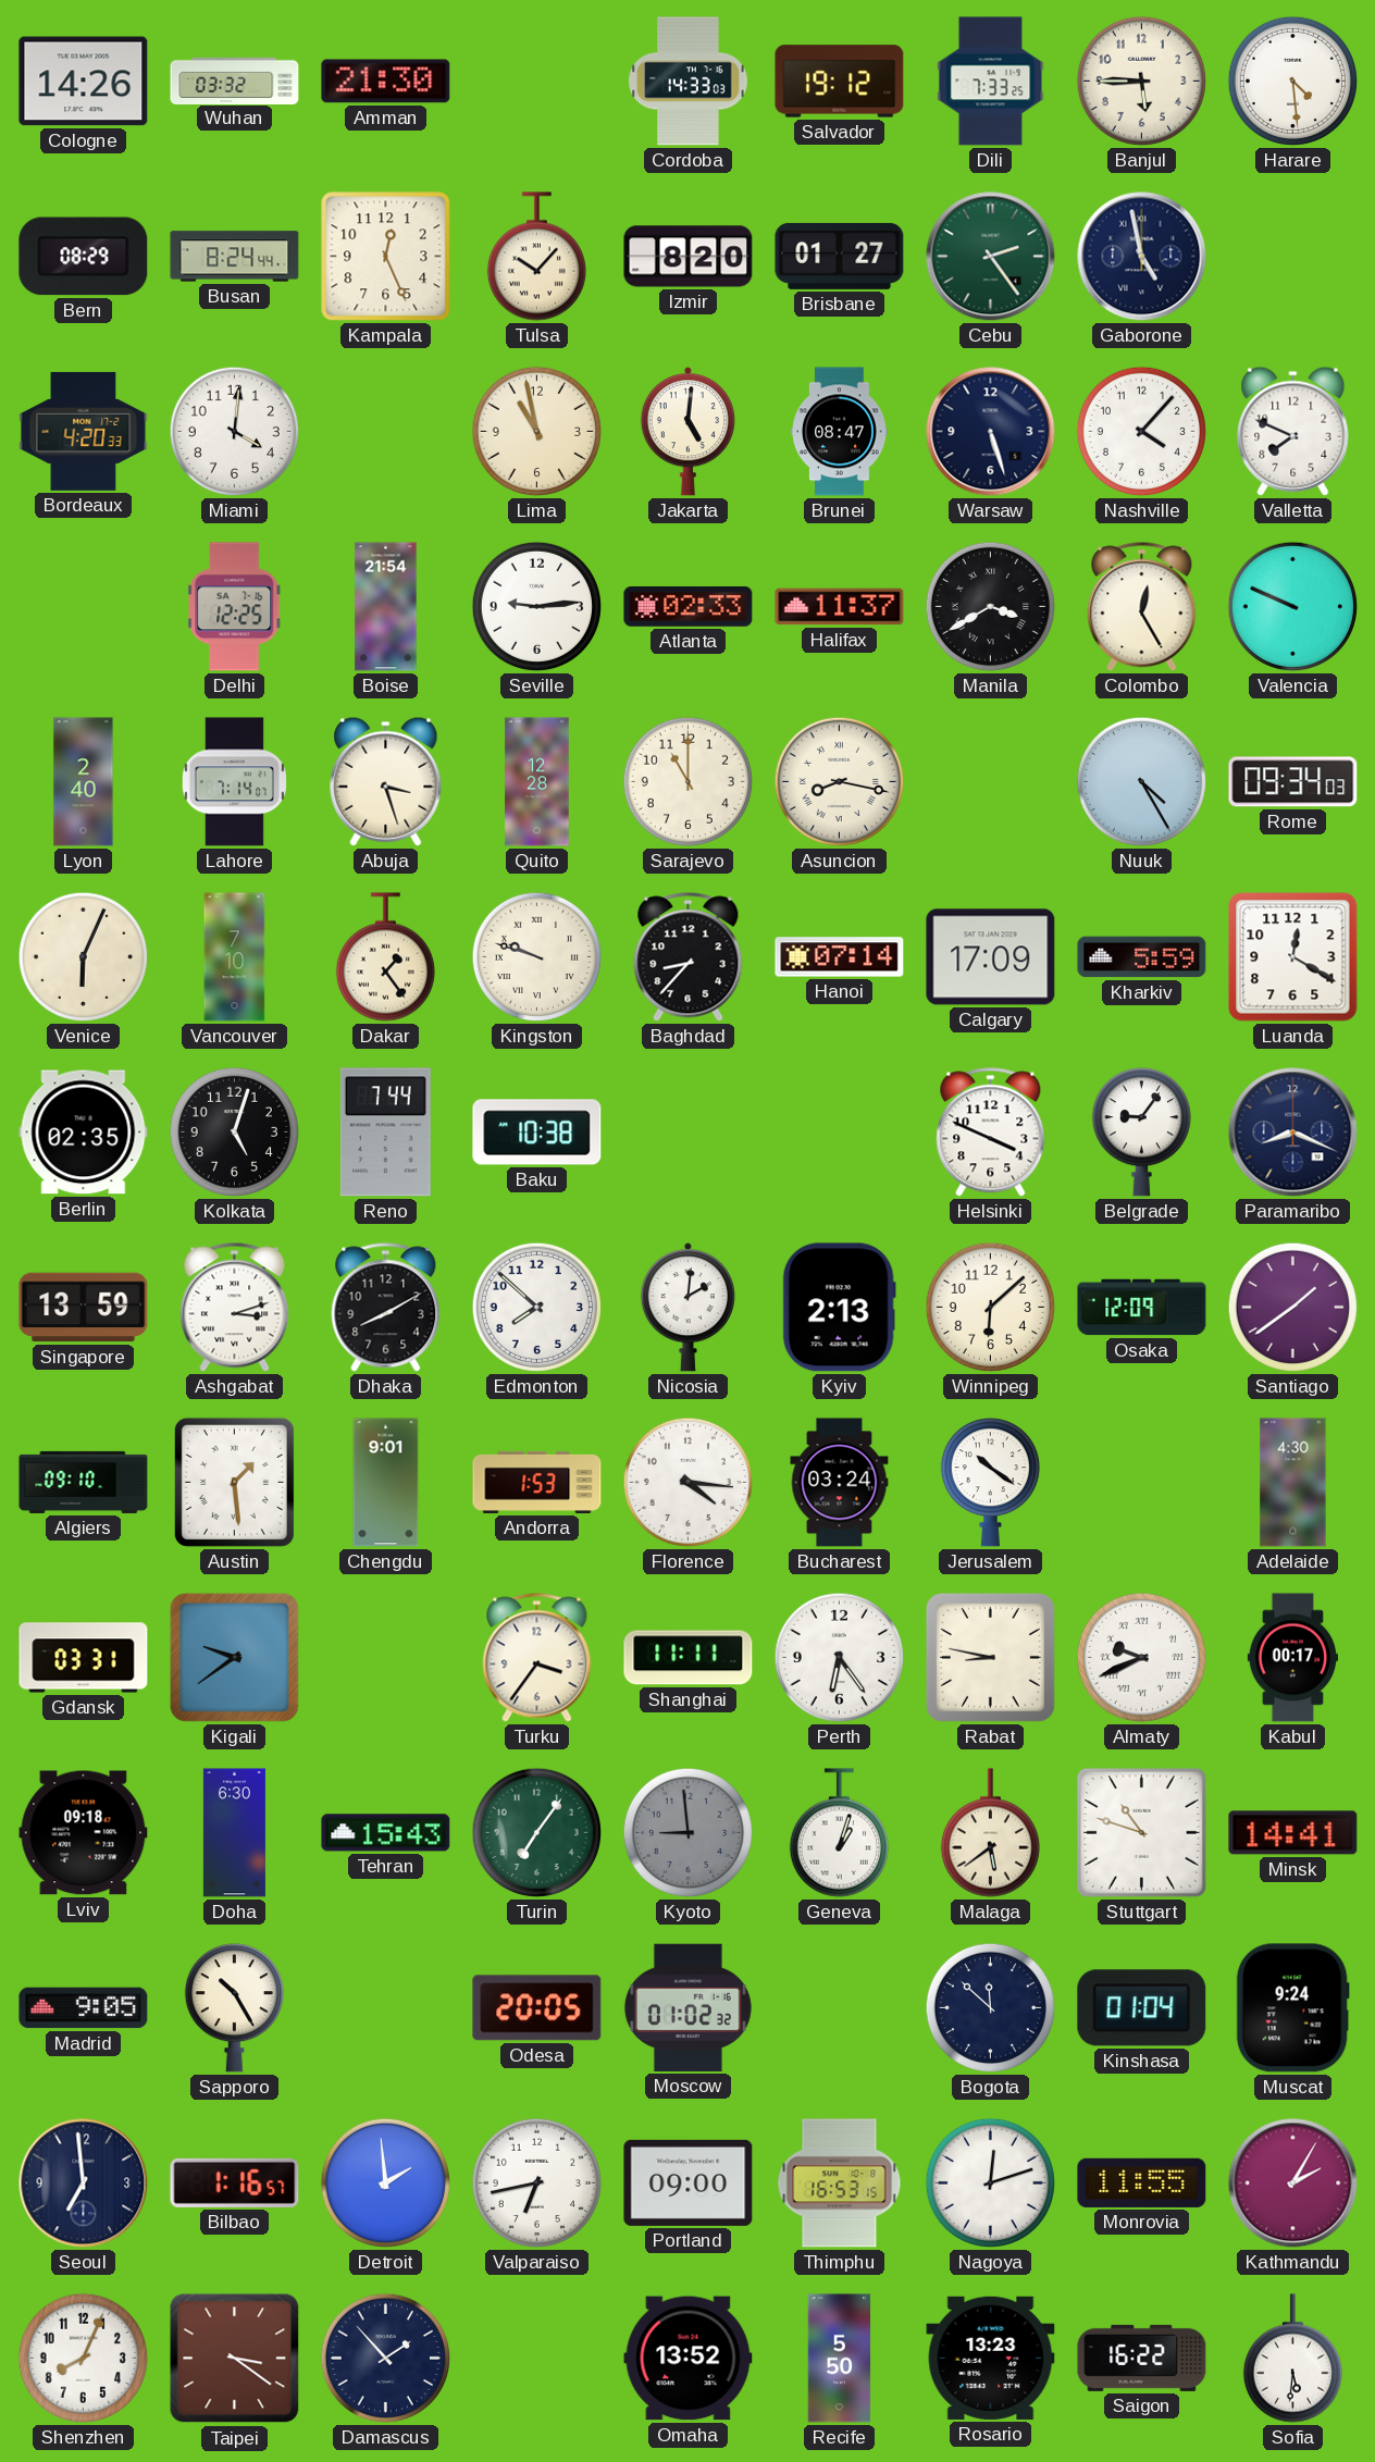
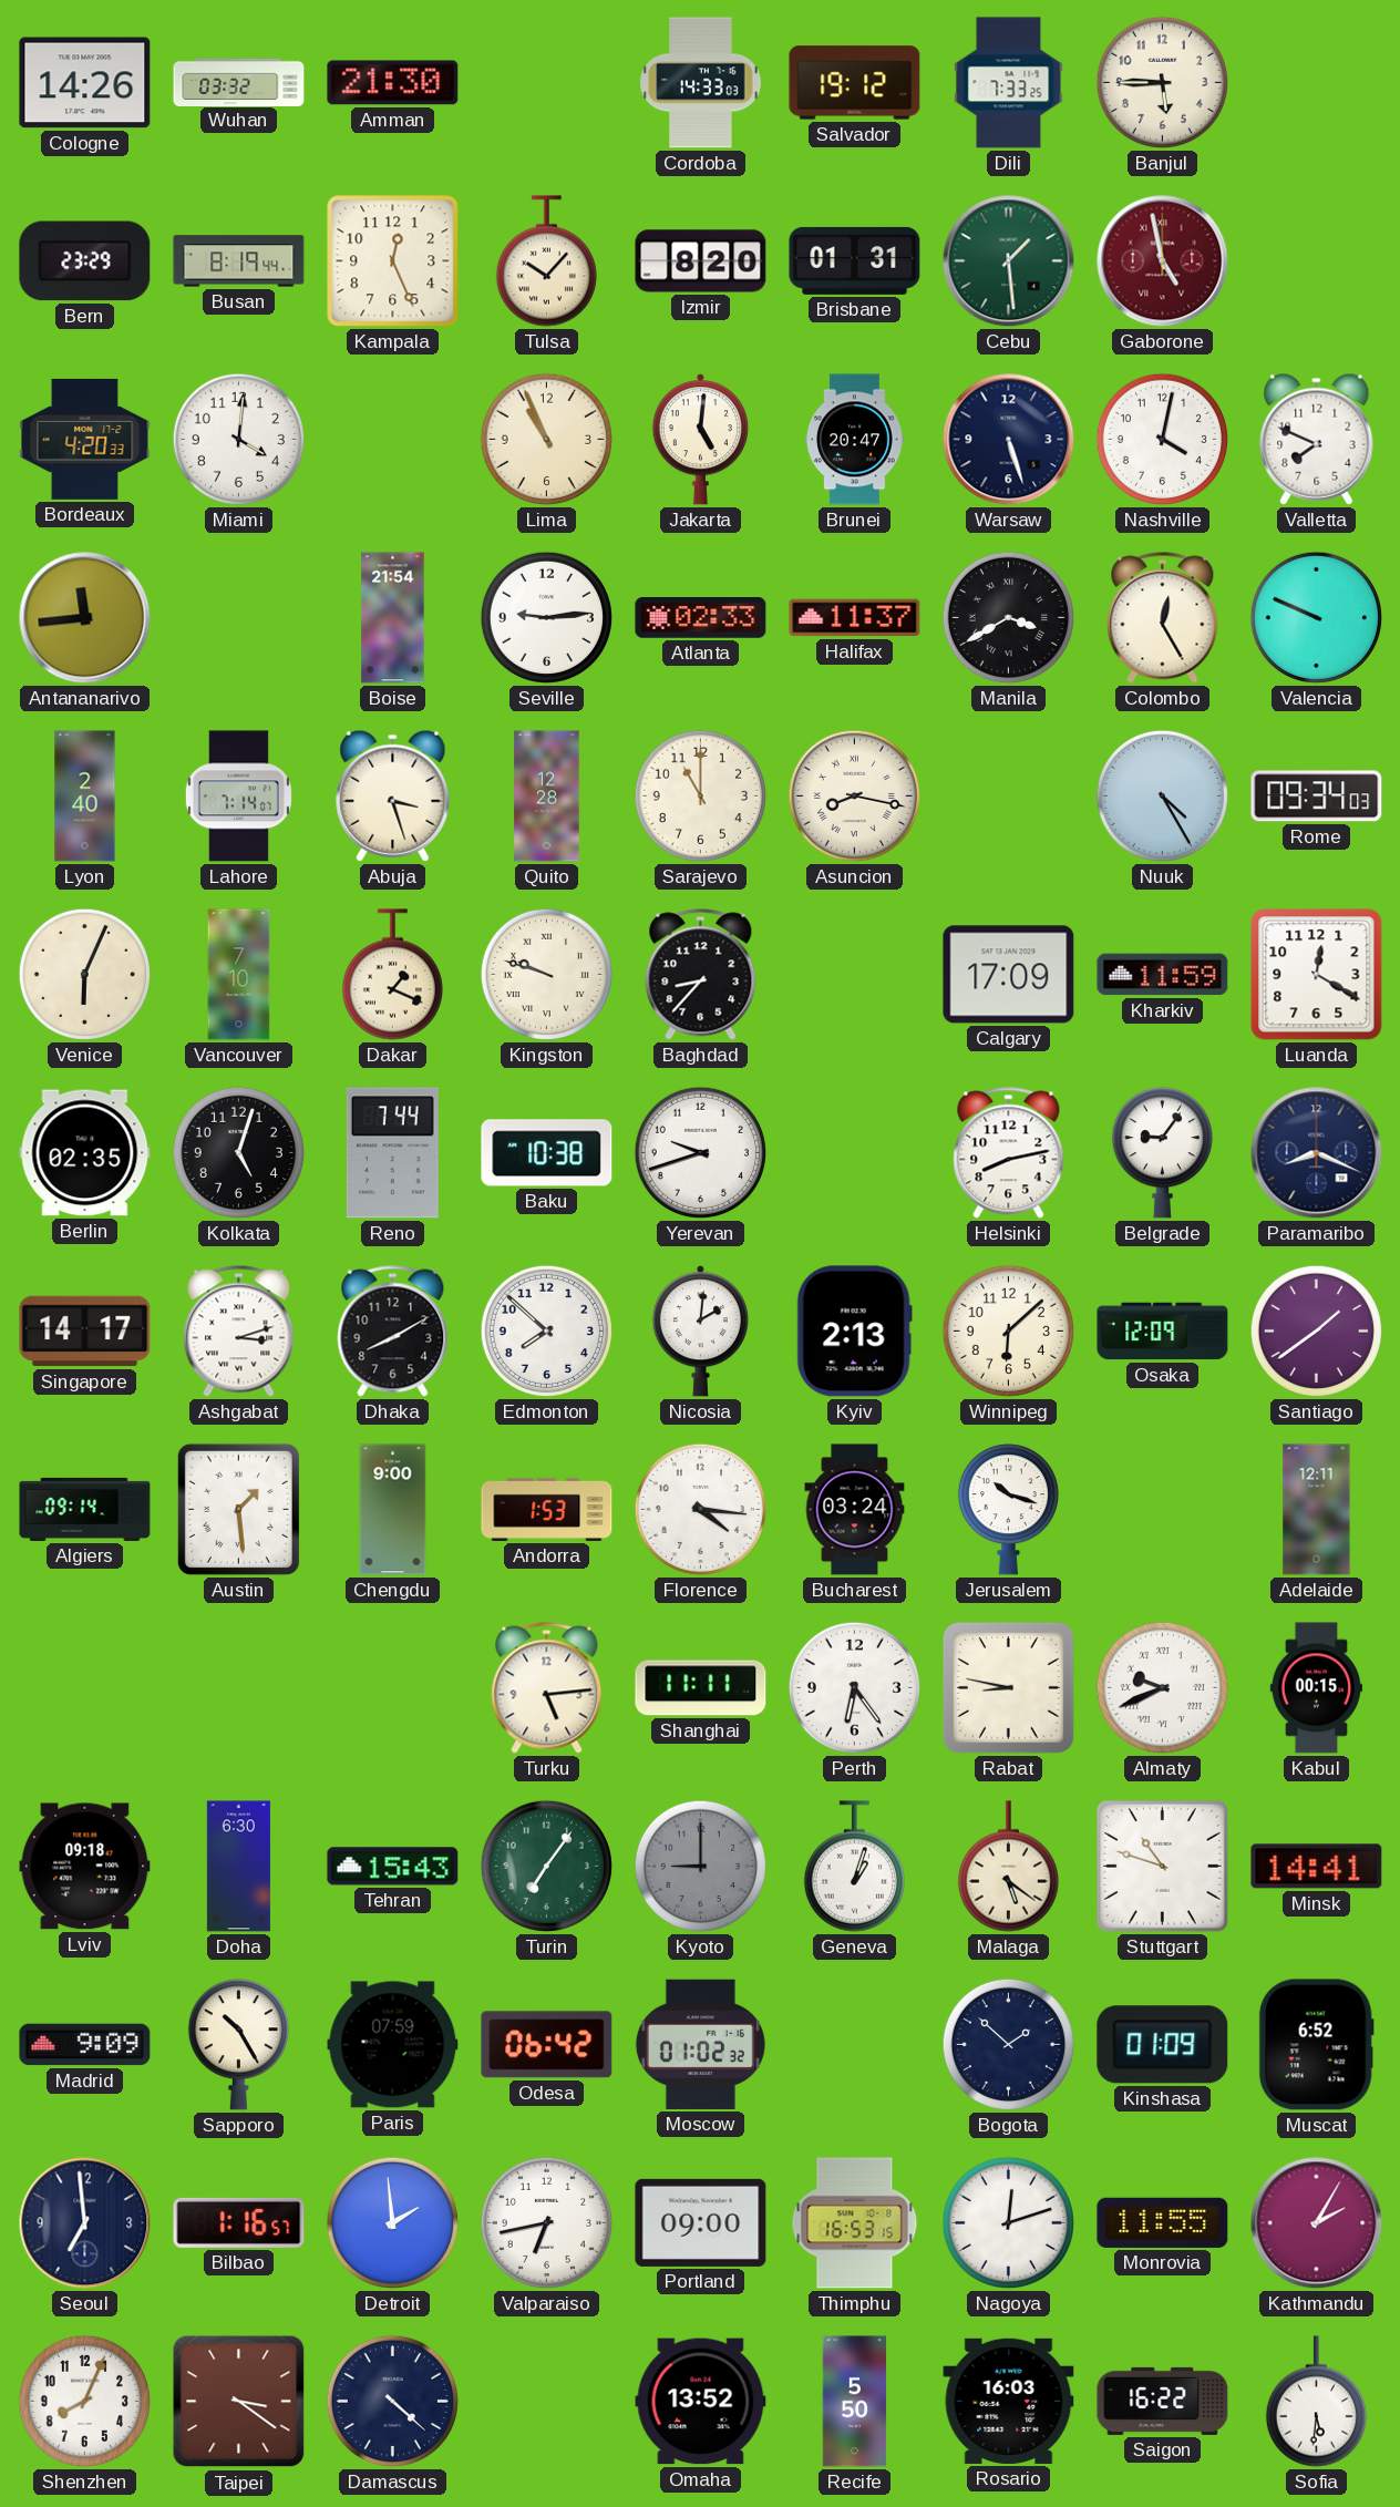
Harare: 4:29 -> none
Bern: 08:29 -> 23:29
Busan: 8:24 -> 8:19
Brisbane: 01:27 -> 01:31
Cebu: 2:24 -> 1:29
Gaborone dial: navy -> burgundy
Lima: 10:58 -> 10:56
Brunei: 08:47 -> 20:47
Nashville: 4:07 -> 4:02
Antananarivo: none -> 11:44
Delhi: 12:25 -> none
Dakar: 1:24 -> 1:19
Hanoi: 07:14 -> none
Kharkiv: 5:59 -> 11:59
Yerevan: none -> 9:42
Helsinki: 3:49 -> 8:13
Singapore: 13:59 -> 14:17
Algiers: 09:10 -> 09:14
Chengdu: 9:01 -> 9:00
Jerusalem: 10:21 -> 10:18
Adelaide: 4:30 -> 12:11
Gdansk: 03:31 -> none
Kigali: 9:39 -> none
Turku: 3:36 -> 5:14
Kabul: 00:17 -> 00:15
Kyoto: 8:59 -> 9:00
Malaga: 5:39 -> 5:21
Madrid: 9:05 -> 9:09
Paris: none -> 07:59
Odesa: 20:05 -> 06:42
Bogota: 11:52 -> 1:52
Kinshasa: 01:04 -> 01:09
Muscat: 9:24 -> 6:52
Damascus: 1:53 -> 4:22
Rosario: 13:23 -> 16:03
